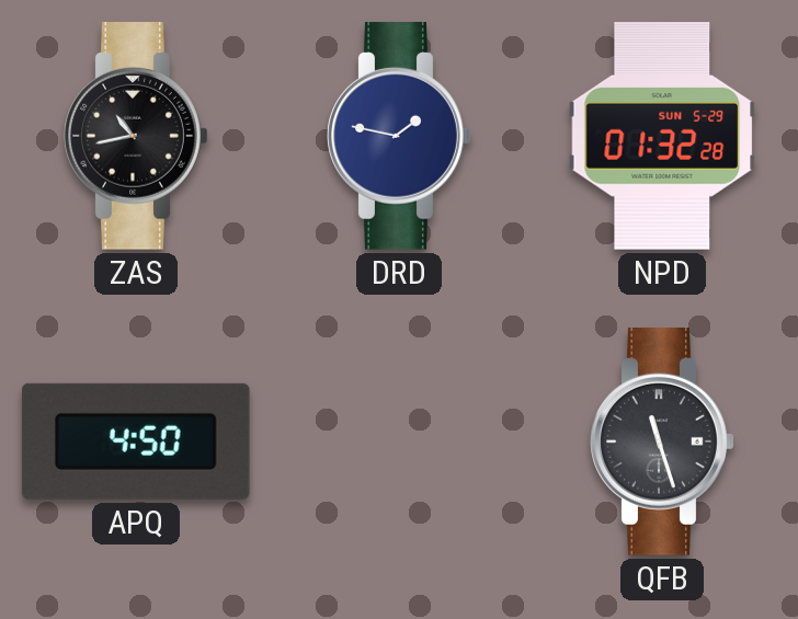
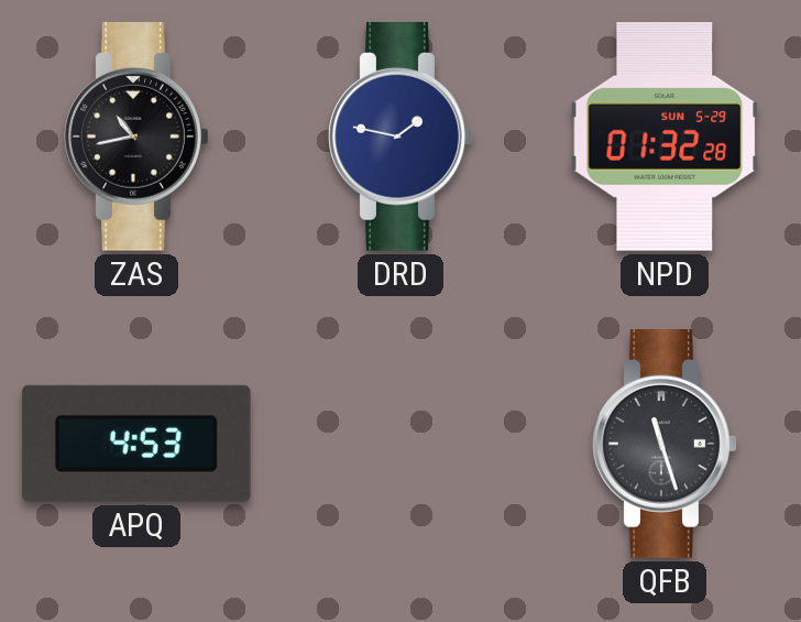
APQ: 4:50 -> 4:53
